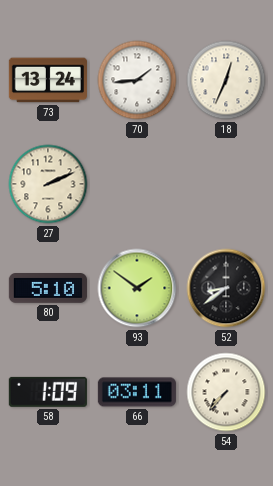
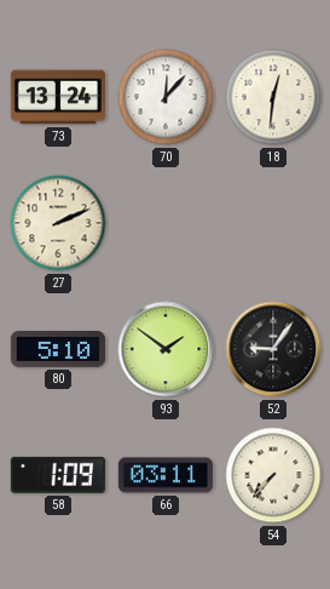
70: 1:44 -> 12:07
18: 12:34 -> 12:31
52: 8:39 -> 9:06
